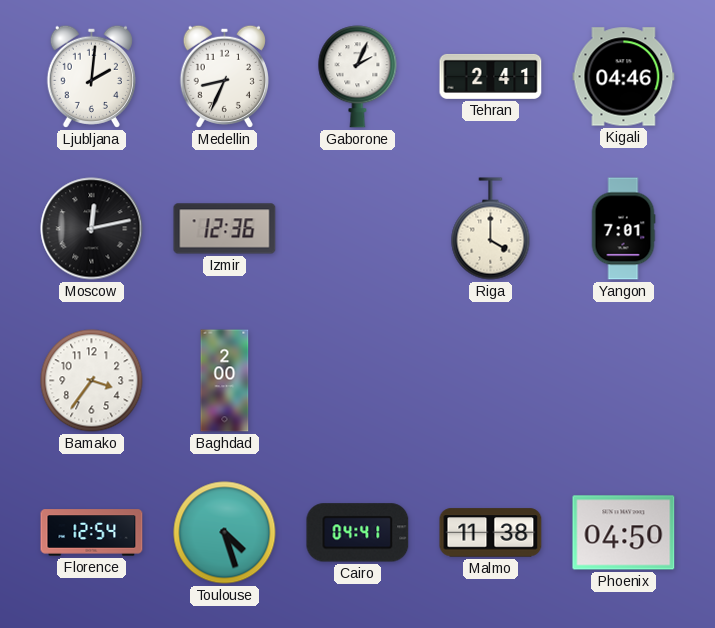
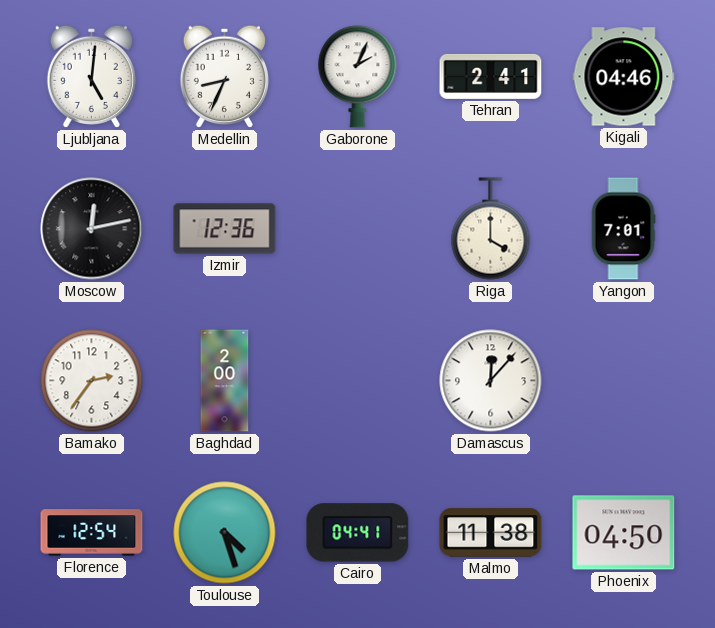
Ljubljana: 2:01 -> 5:01
Bamako: 3:36 -> 2:36
Damascus: none -> 12:07
